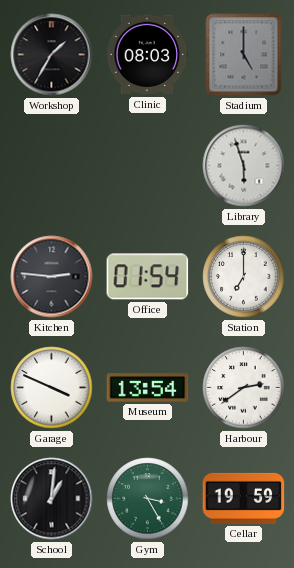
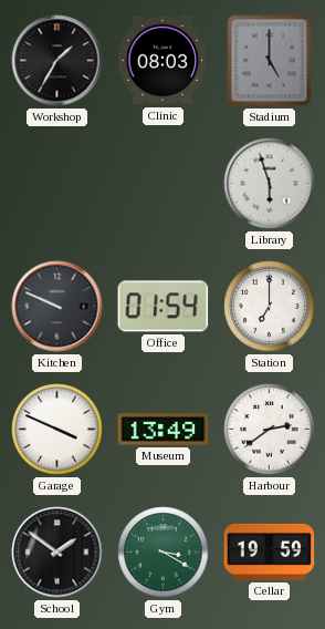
Kitchen: 2:46 -> 9:49
Museum: 13:54 -> 13:49
School: 1:01 -> 1:51
Gym: 3:25 -> 3:20
